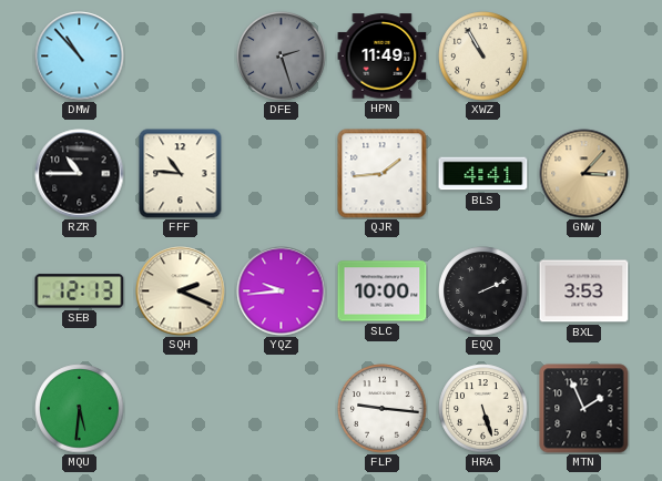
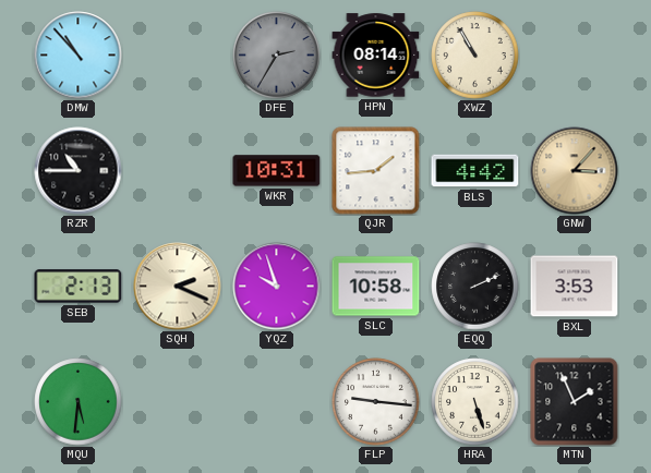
DFE: 2:27 -> 2:35
HPN: 11:49 -> 08:14
FFF: 10:46 -> none
WKR: none -> 10:31
BLS: 4:41 -> 4:42
SEB: 12:13 -> 2:13
YQZ: 9:44 -> 9:57
SLC: 10:00 -> 10:58
